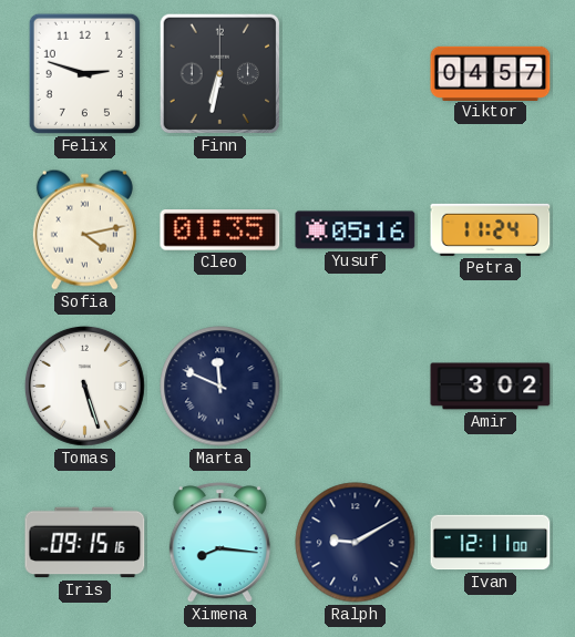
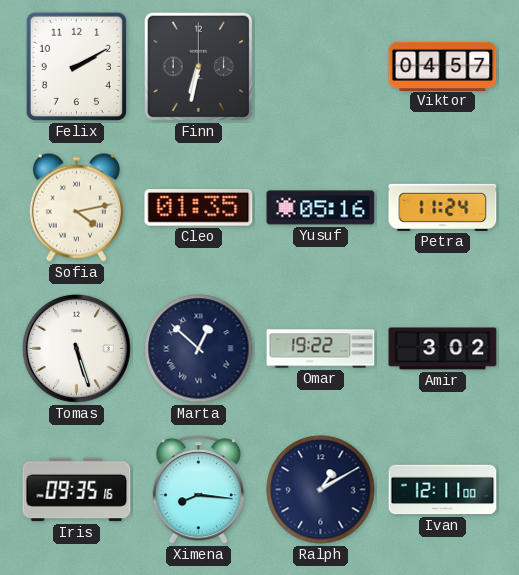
Felix: 2:48 -> 2:10
Marta: 11:49 -> 12:52
Omar: none -> 19:22
Iris: 09:15 -> 09:35
Ralph: 9:10 -> 1:10
